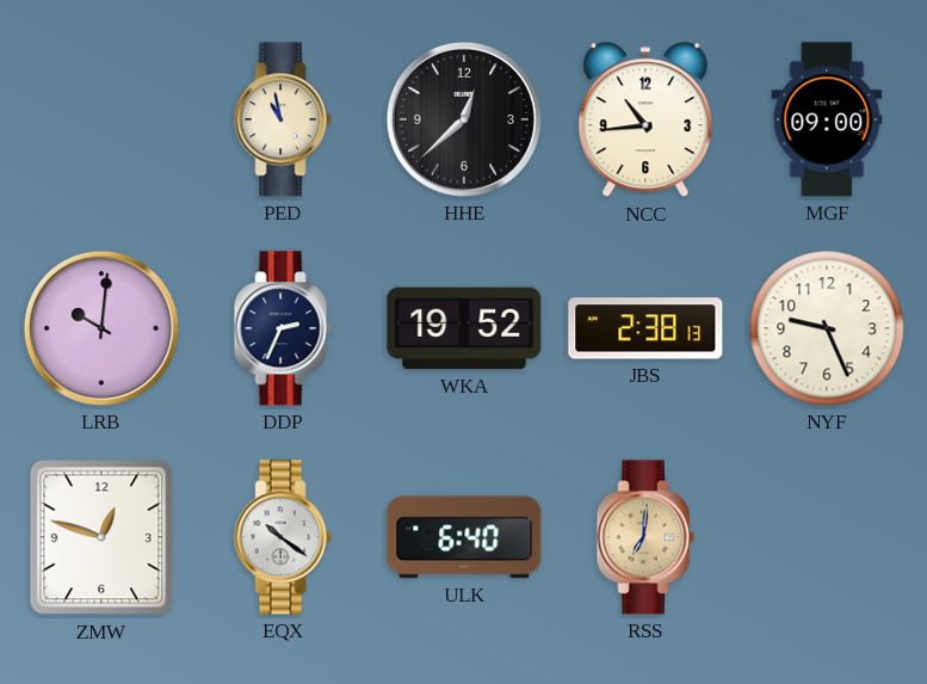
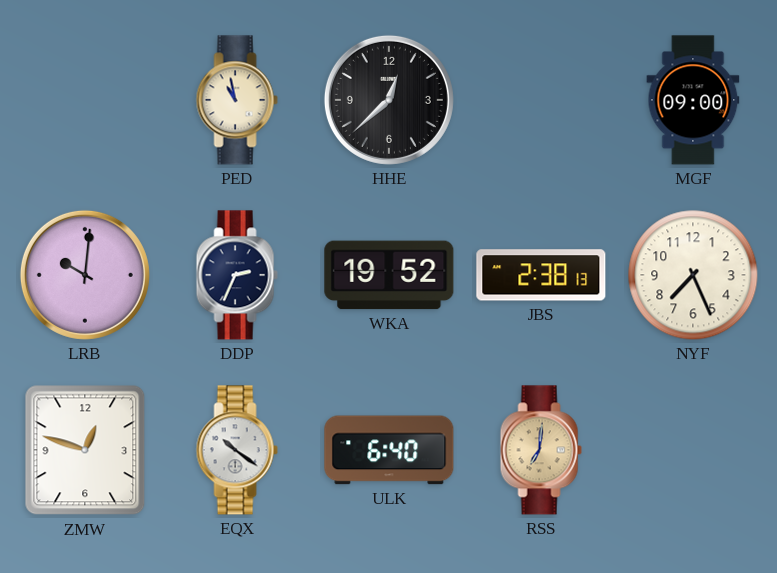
NCC: 10:44 -> none
NYF: 9:26 -> 7:26
